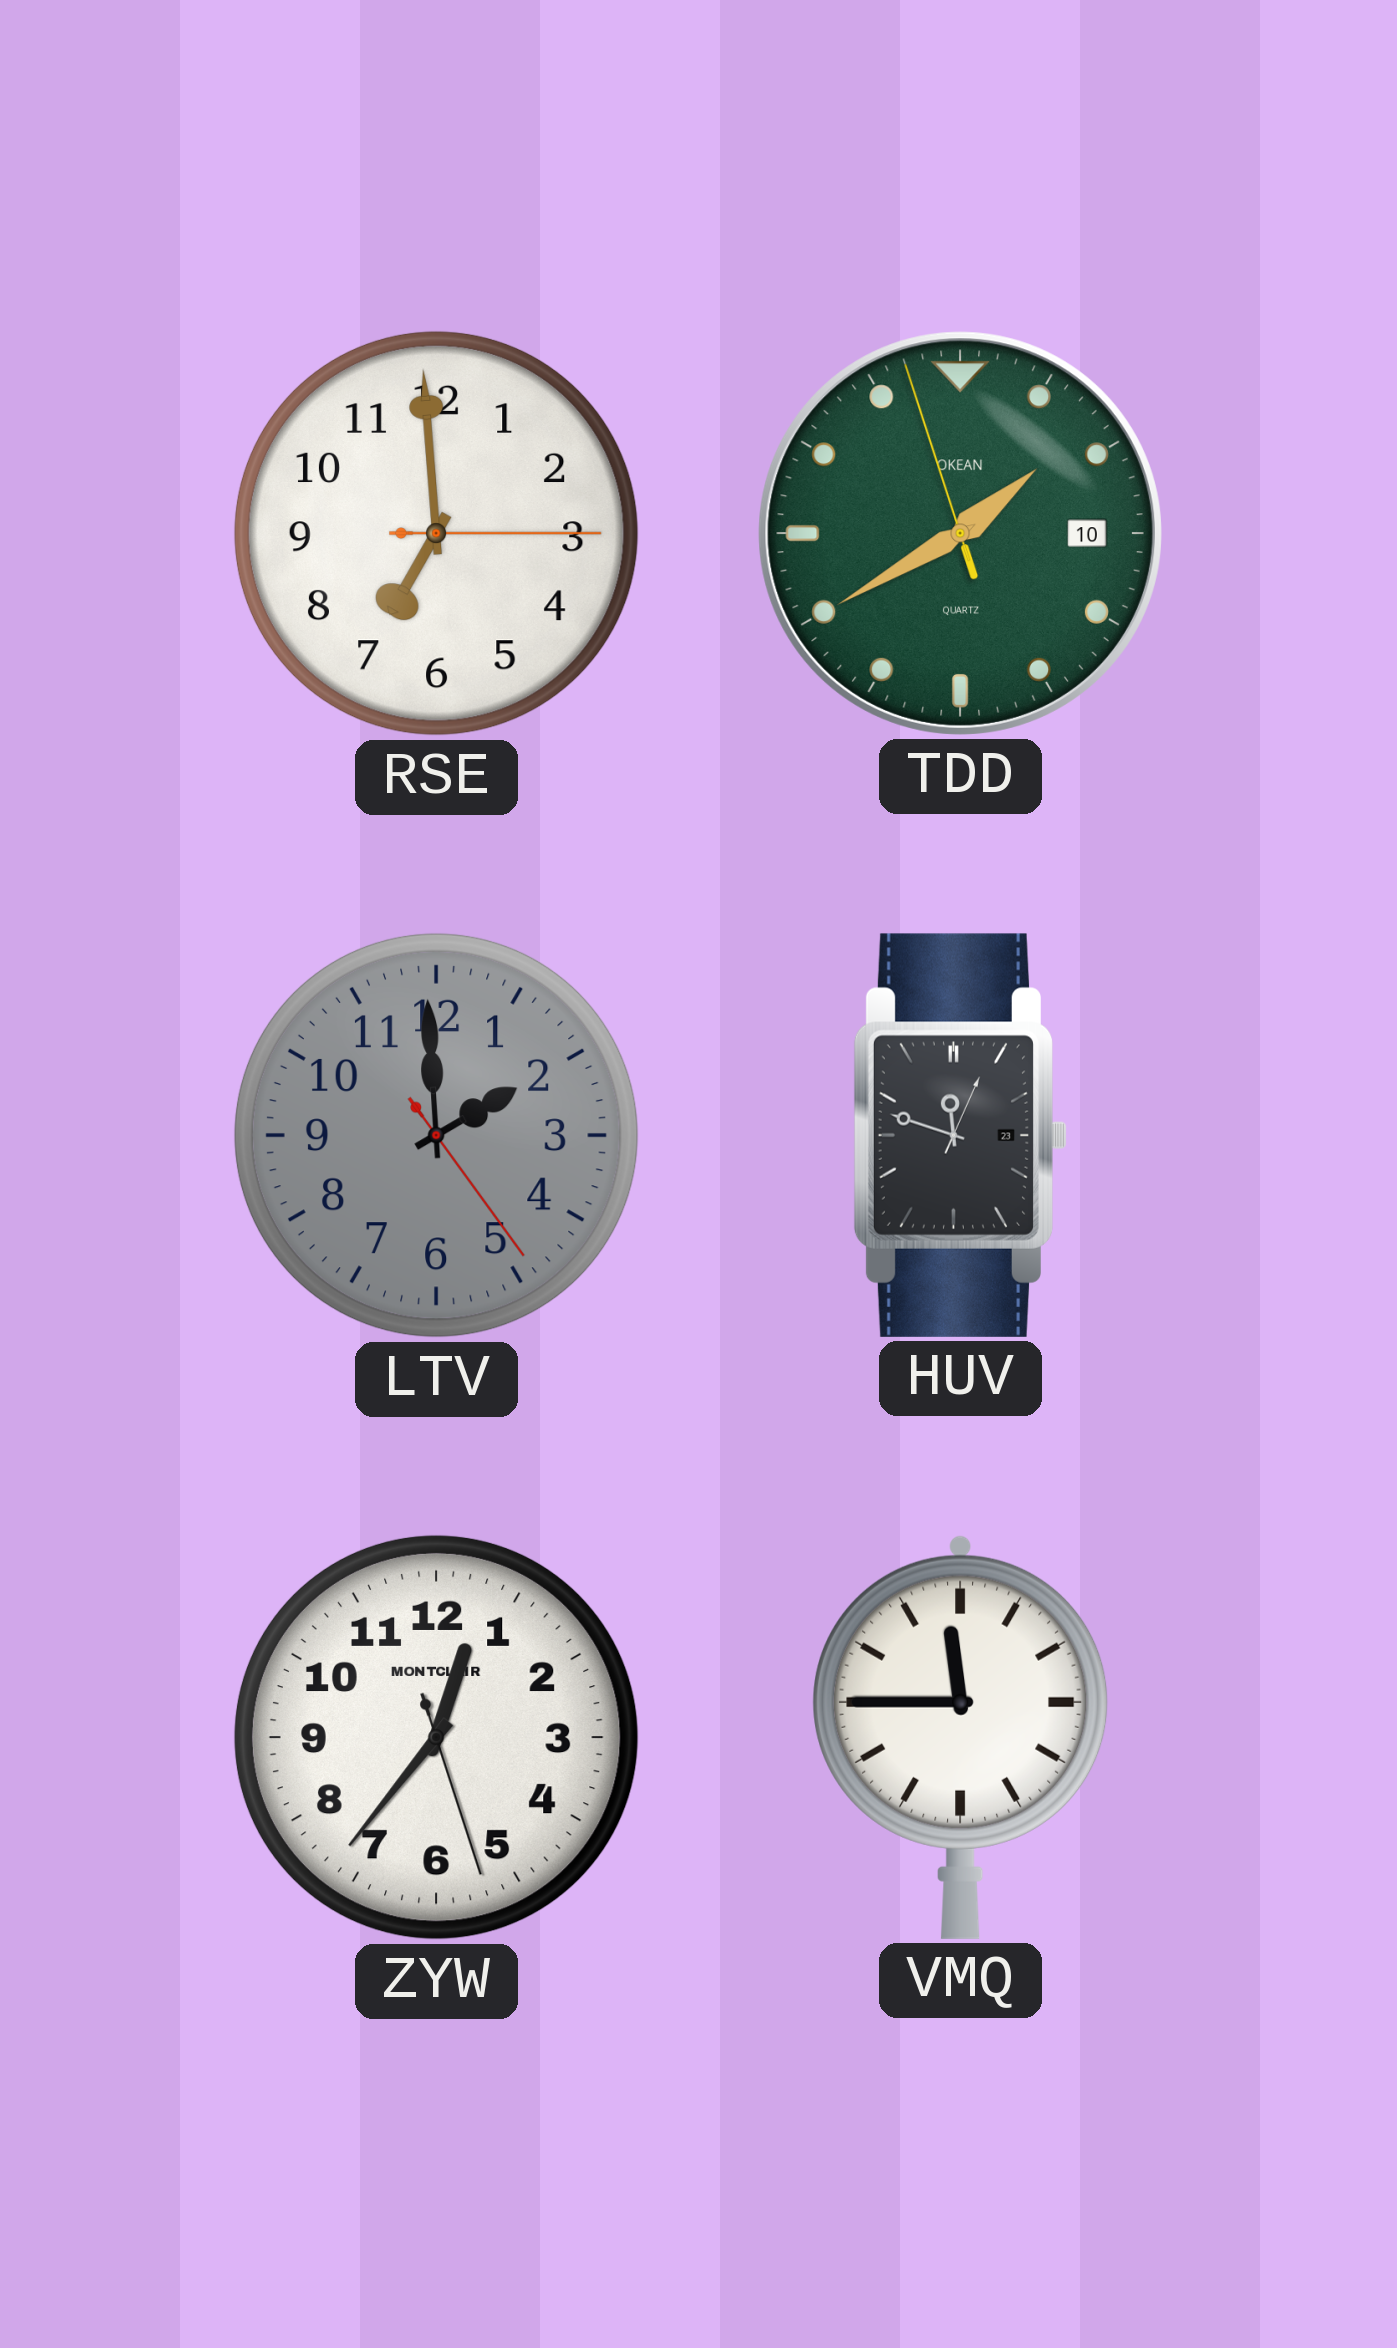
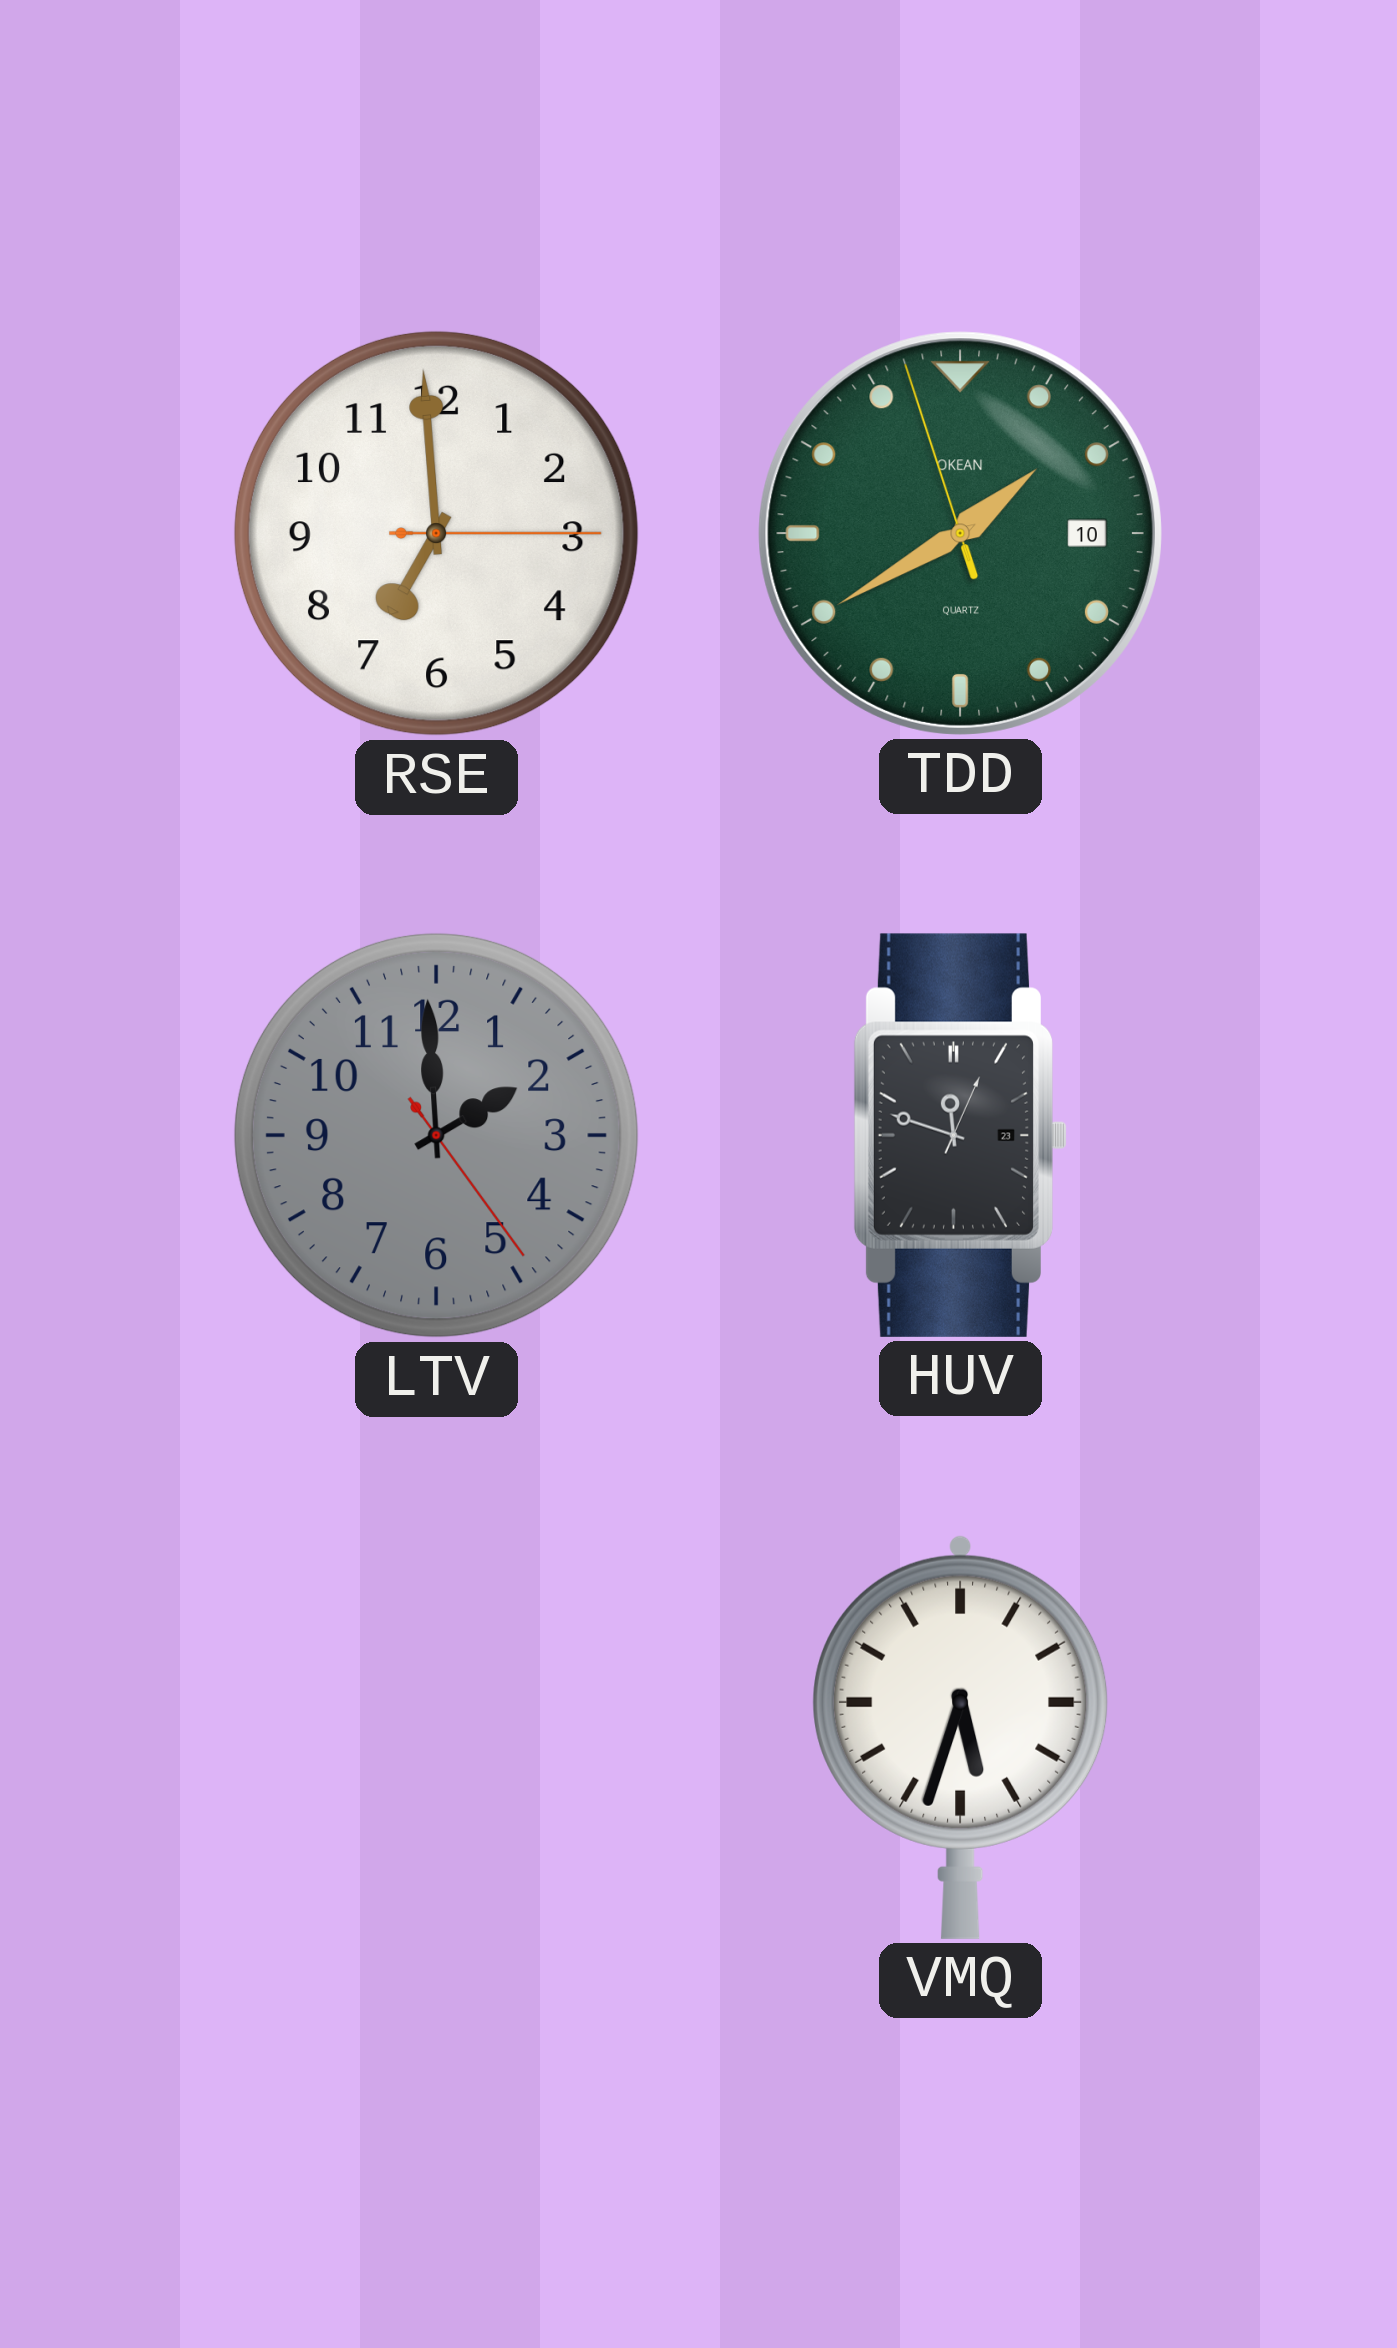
ZYW: 12:36 -> none
VMQ: 11:45 -> 5:33
